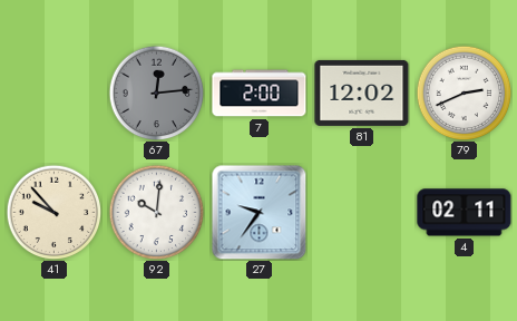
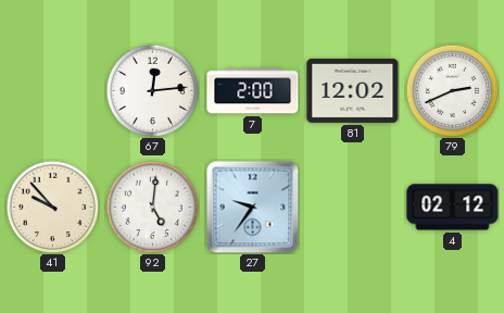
67 dial: grey -> white
92: 10:01 -> 5:01
4: 02:11 -> 02:12
